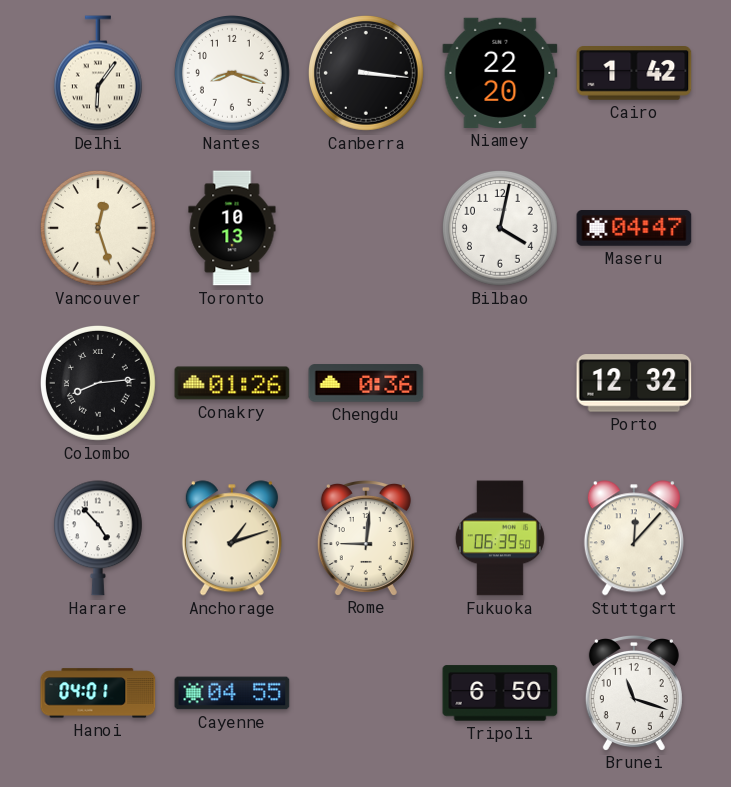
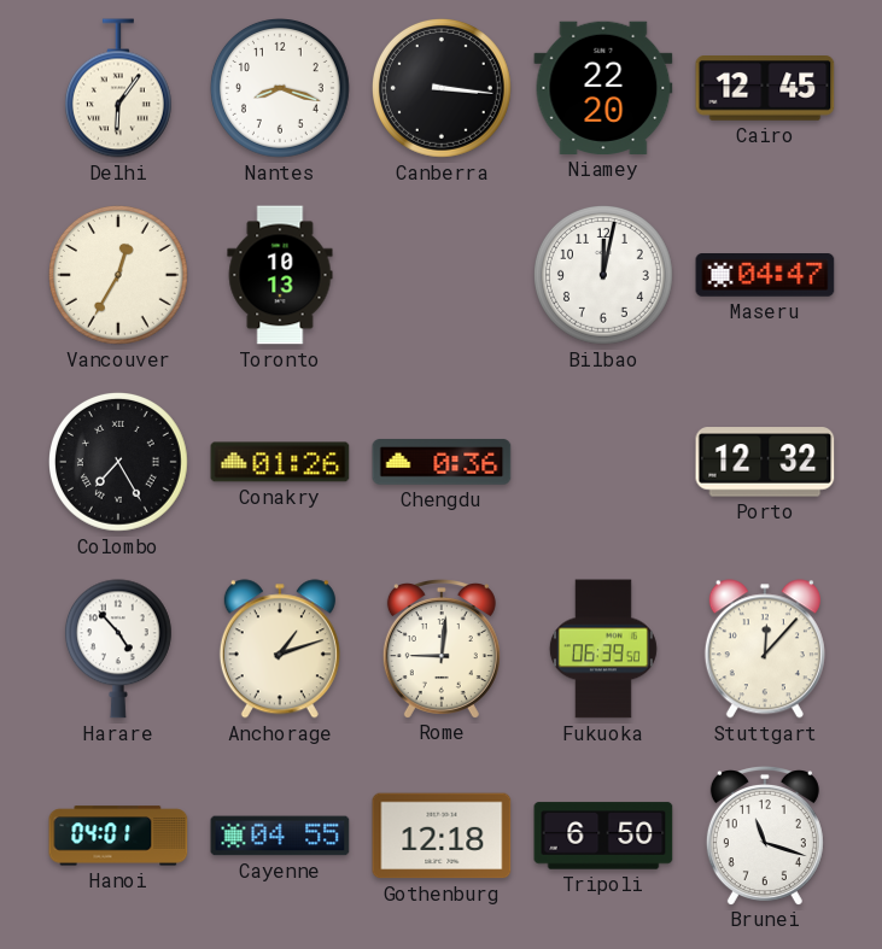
Cairo: 1:42 -> 12:45
Vancouver: 12:27 -> 12:35
Bilbao: 4:02 -> 12:02
Colombo: 8:14 -> 7:25
Gothenburg: none -> 12:18
